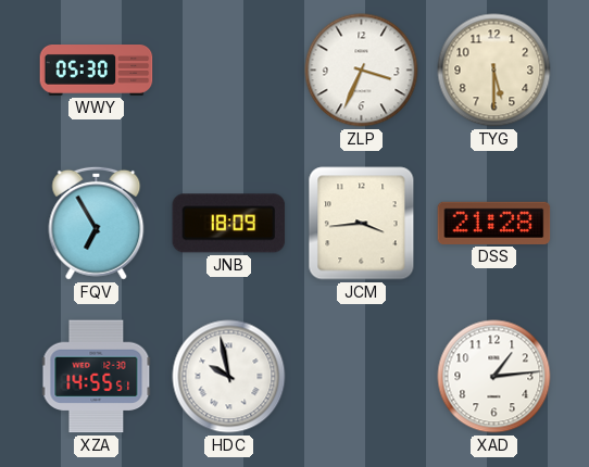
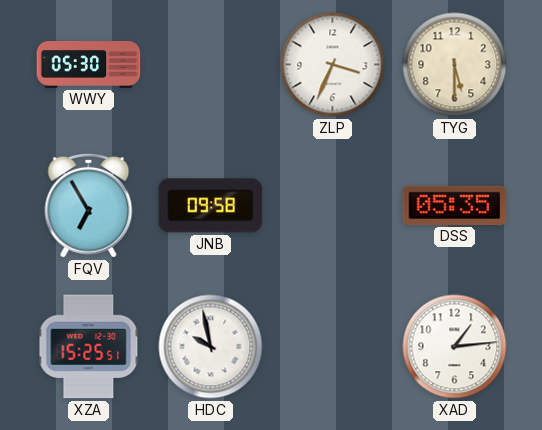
JNB: 18:09 -> 09:58
JCM: 3:44 -> none
DSS: 21:28 -> 05:35
XZA: 14:55 -> 15:25
